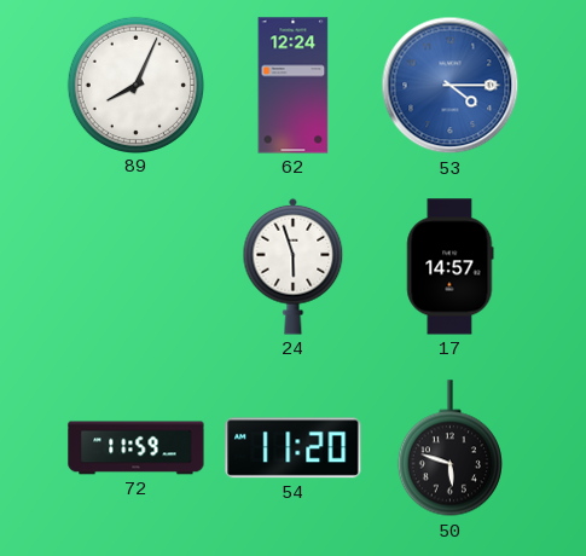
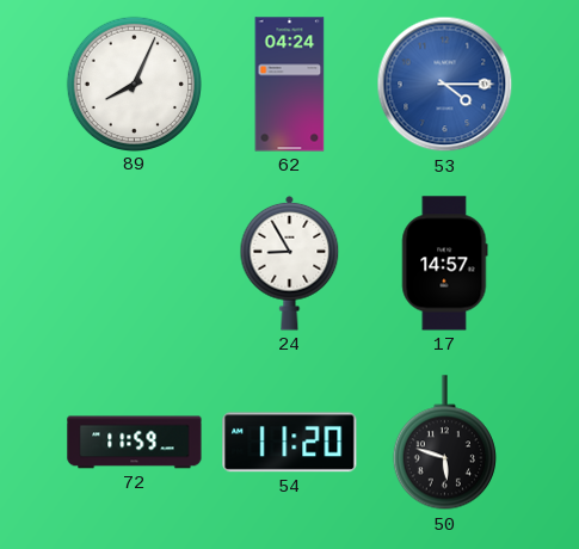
62: 12:24 -> 04:24
24: 5:57 -> 8:55
